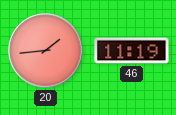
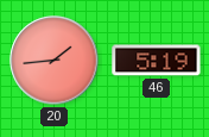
46: 11:19 -> 5:19
